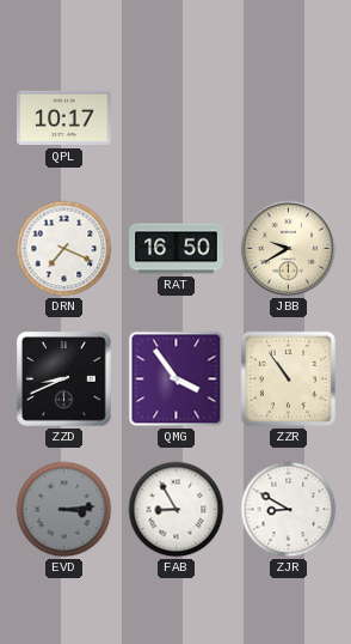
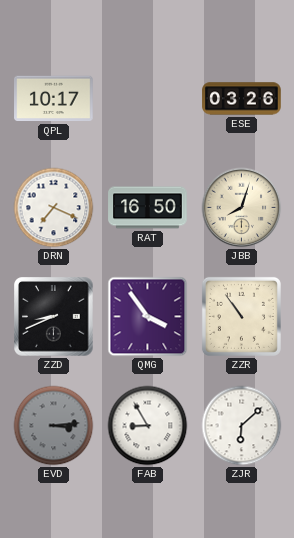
ESE: none -> 03:26
JBB: 9:40 -> 8:03
ZJR: 8:50 -> 6:08
